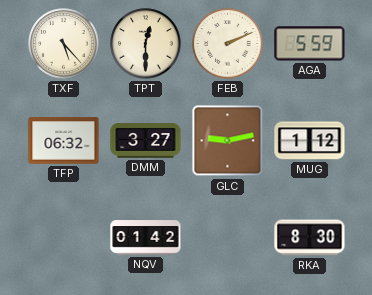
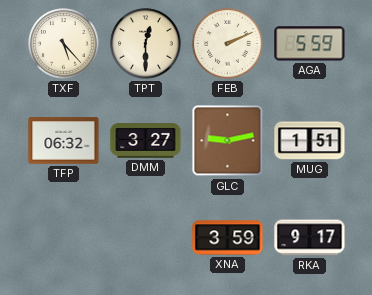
MUG: 1:12 -> 1:51
NQV: 01:42 -> none
XNA: none -> 3:59
RKA: 8:30 -> 9:17
